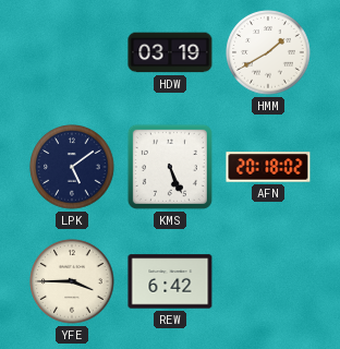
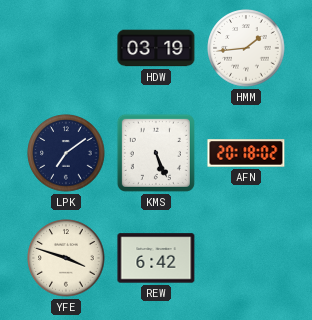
HMM: 1:40 -> 1:44
LPK: 5:09 -> 7:09
YFE: 3:45 -> 3:48
